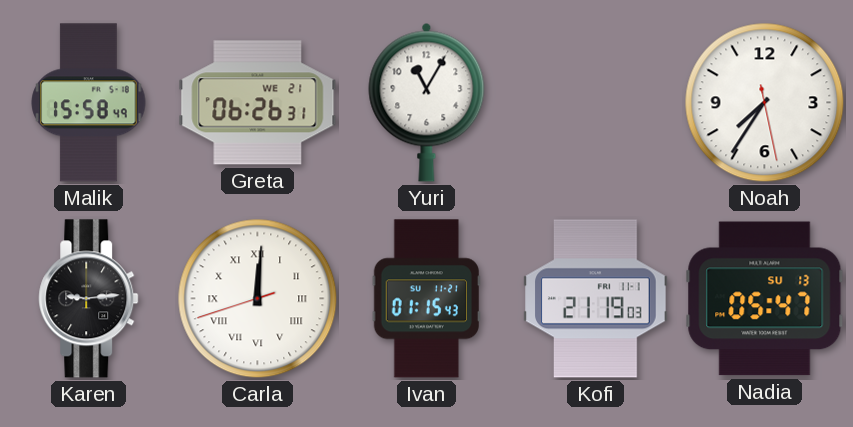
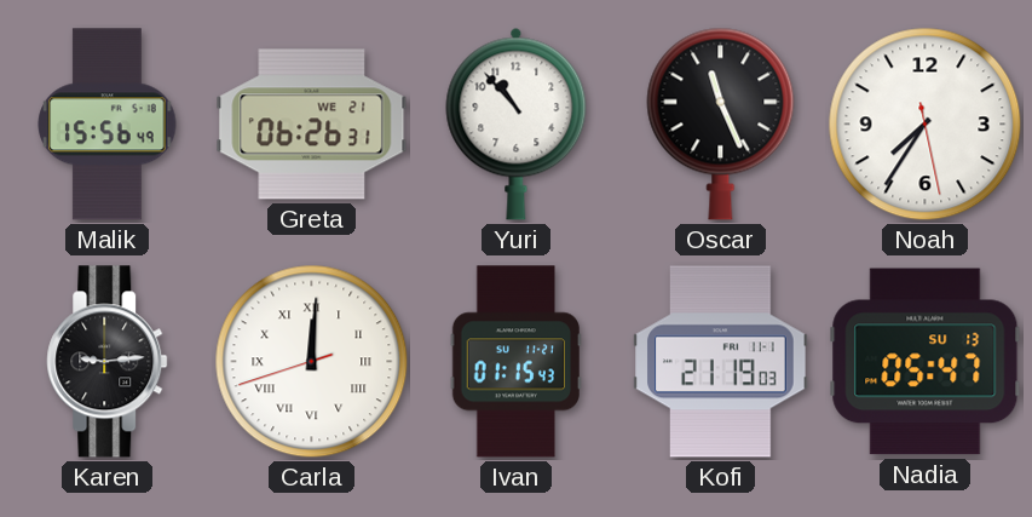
Malik: 15:58 -> 15:56
Yuri: 11:05 -> 10:53
Oscar: none -> 11:26
